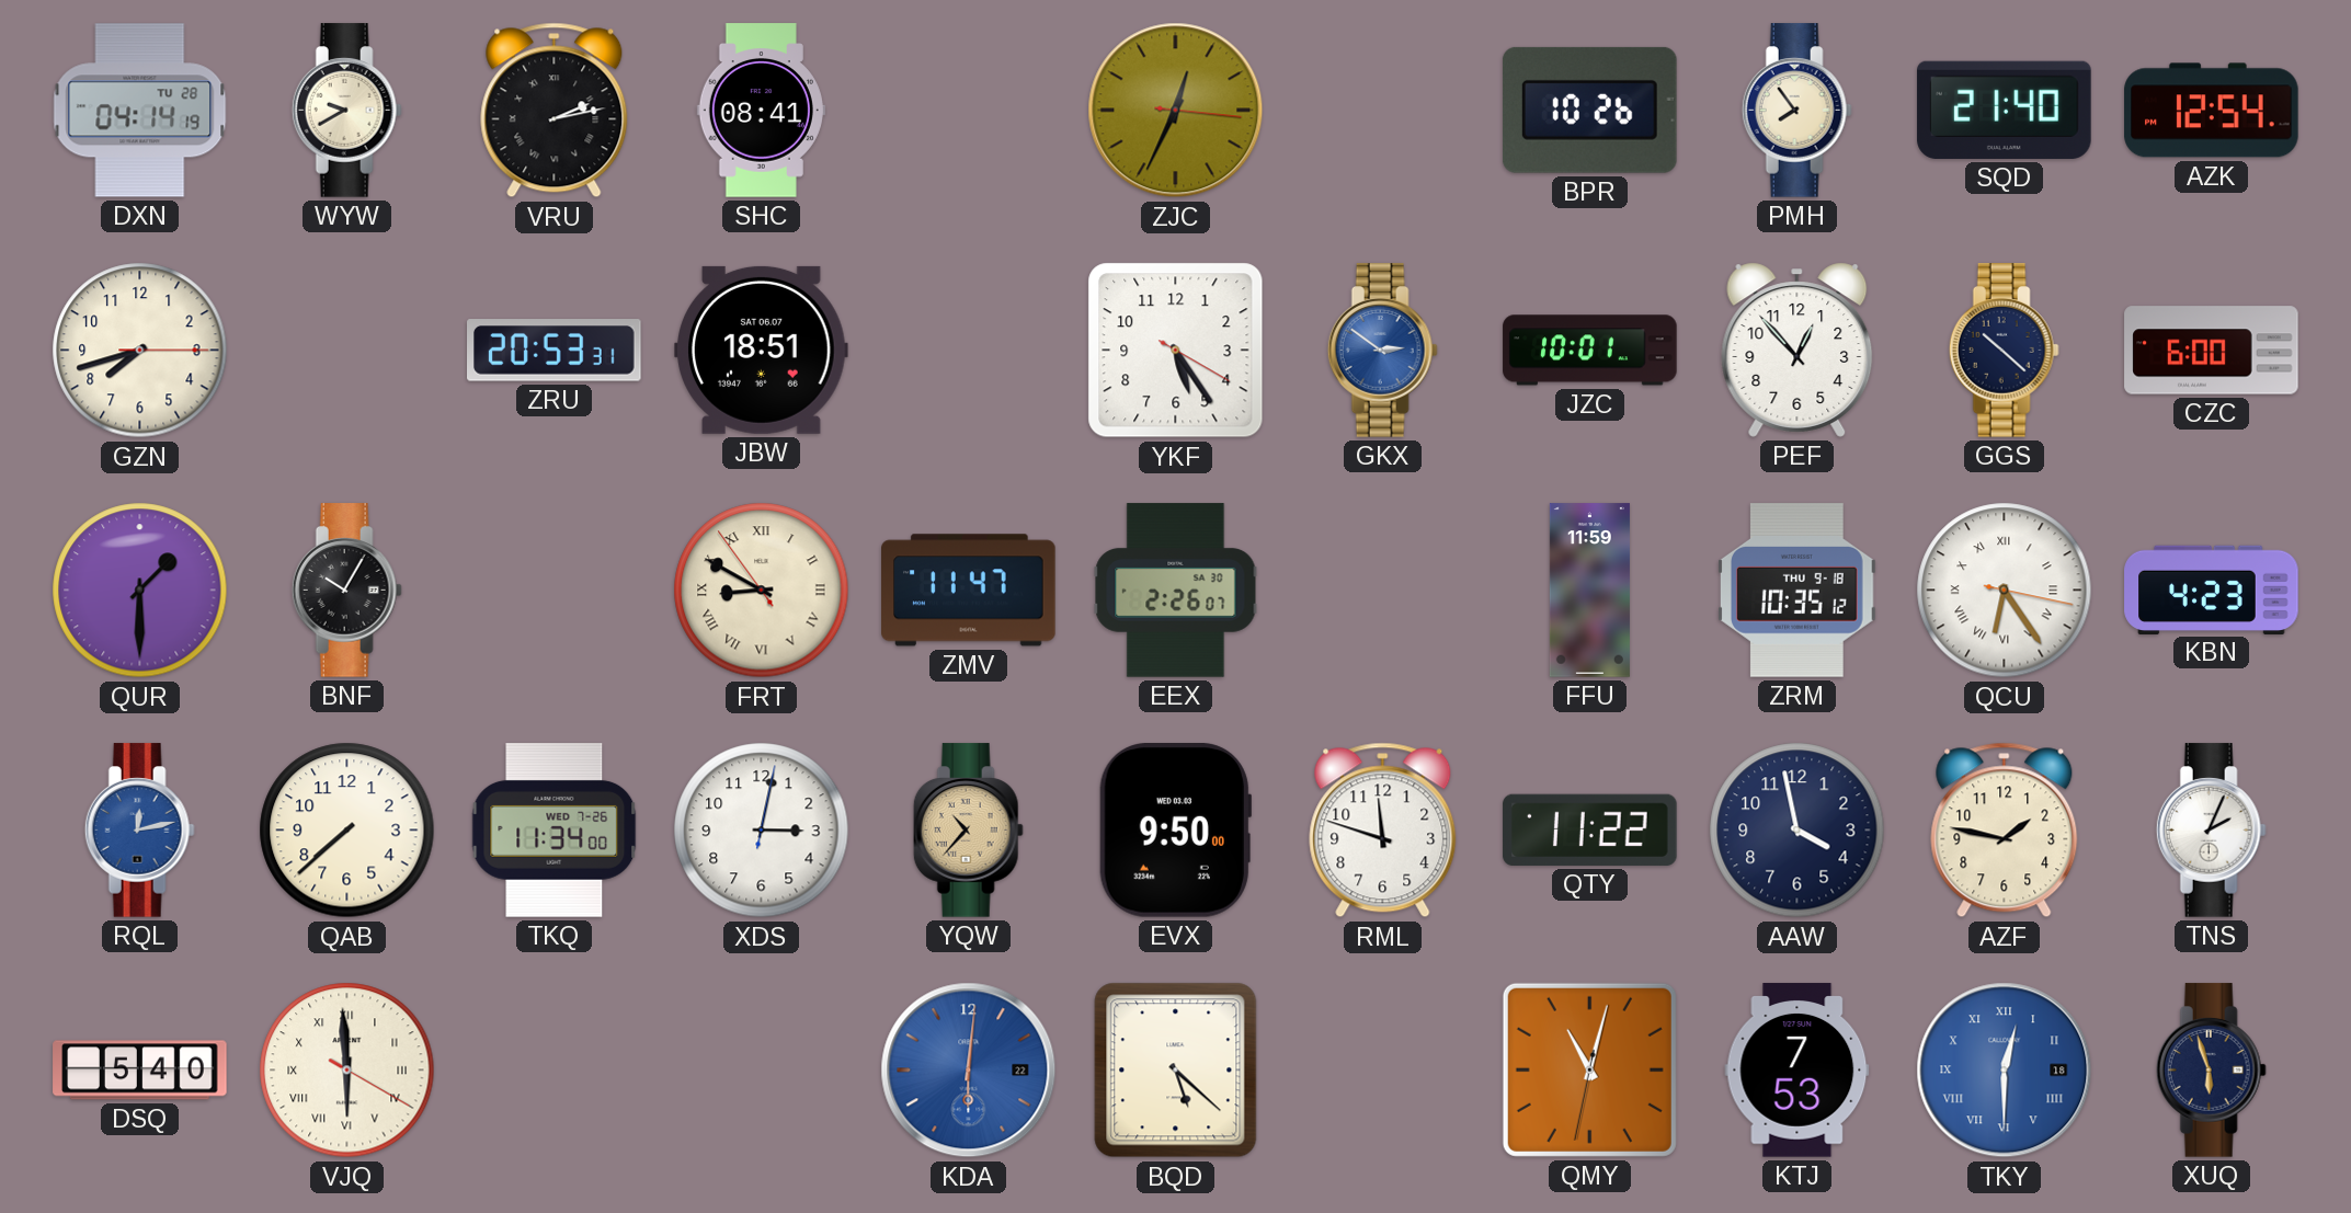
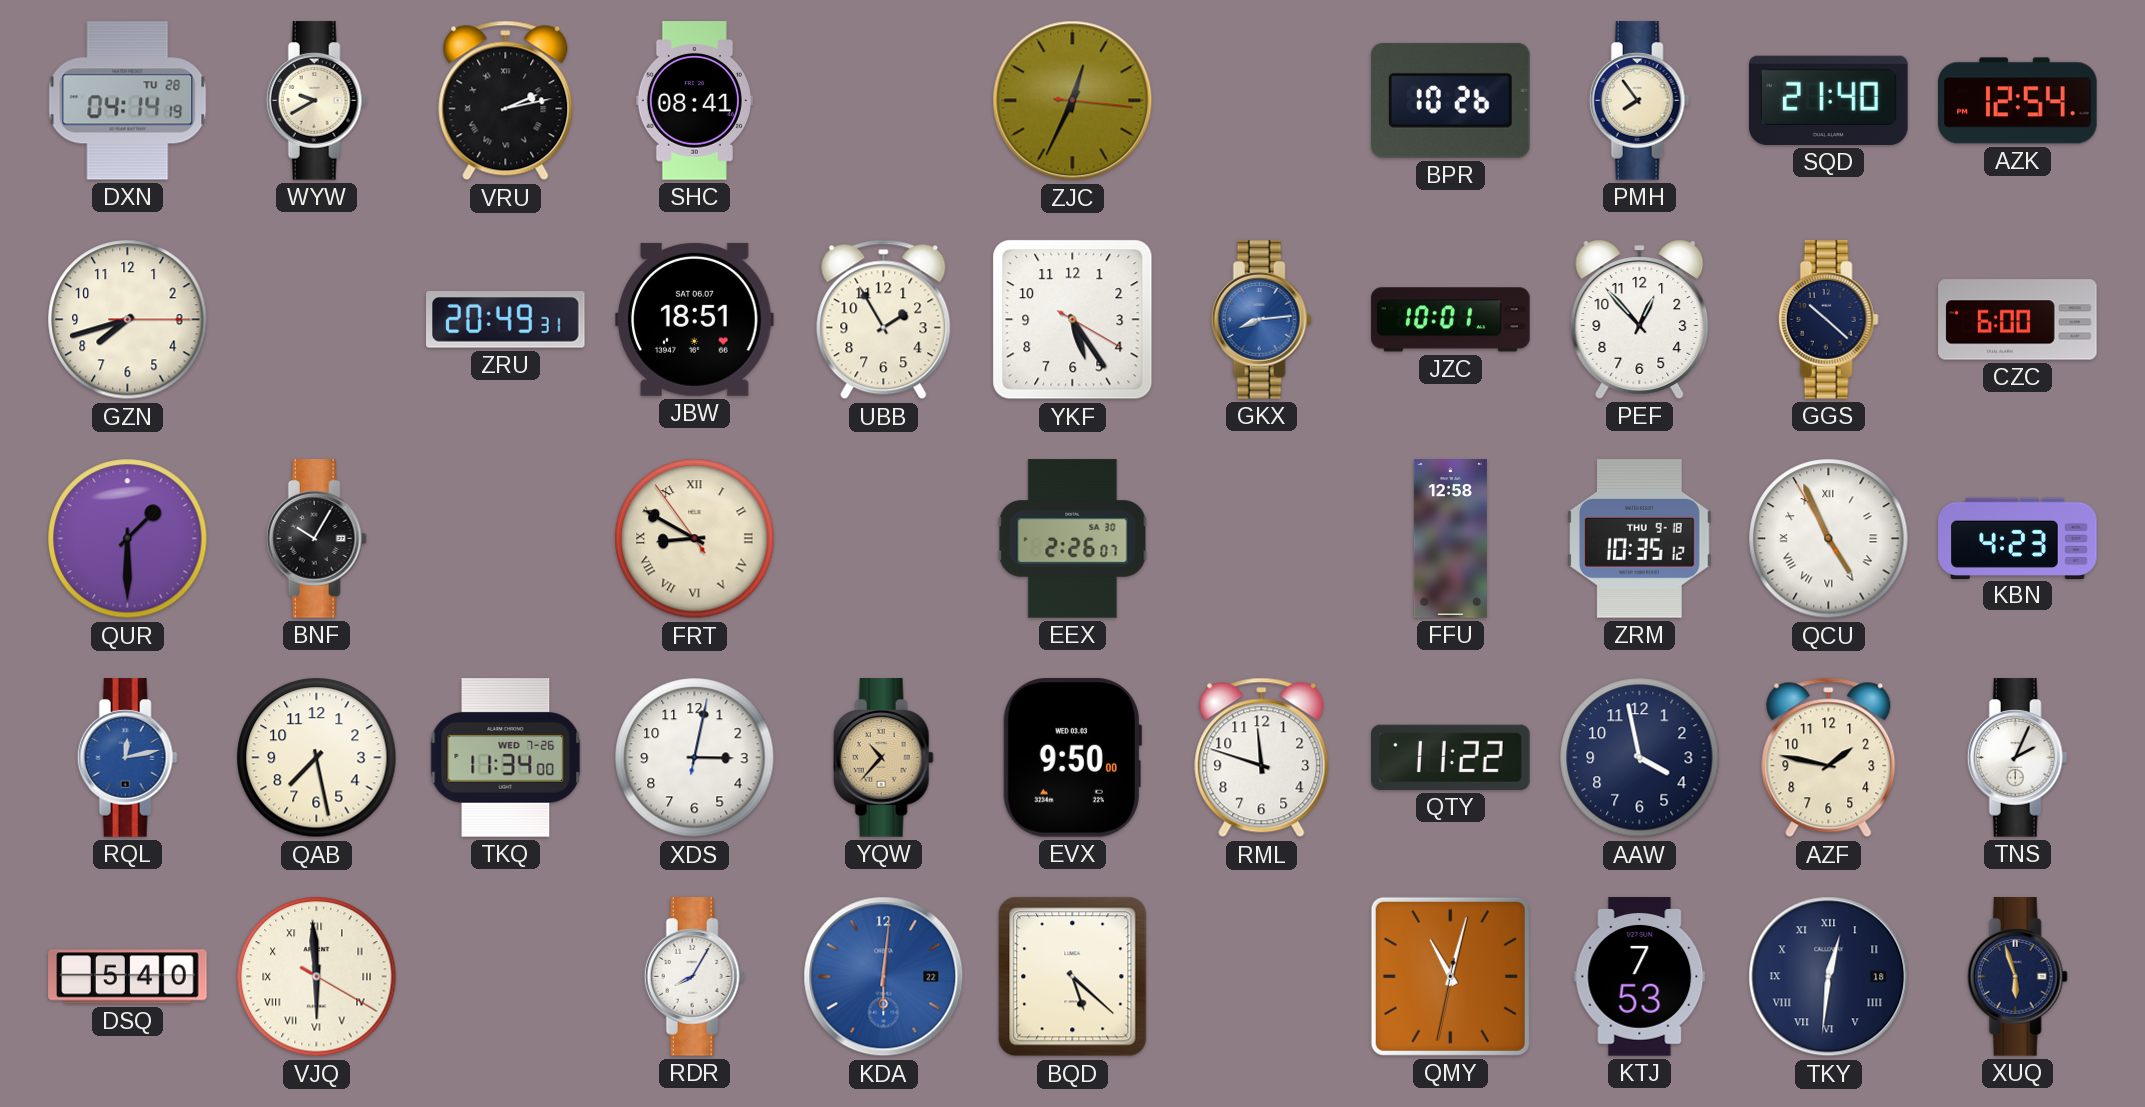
ZRU: 20:53 -> 20:49
UBB: none -> 1:55
GKX: 2:51 -> 8:14
ZMV: 11:47 -> none
FFU: 11:59 -> 12:58
QCU: 6:24 -> 4:55
QAB: 7:38 -> 7:28
RDR: none -> 8:05
TKY: 12:30 -> 12:31
TKY dial: blue -> navy
